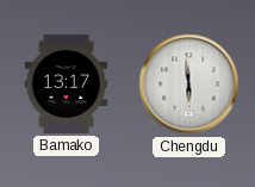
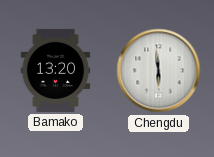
Bamako: 13:17 -> 13:20
